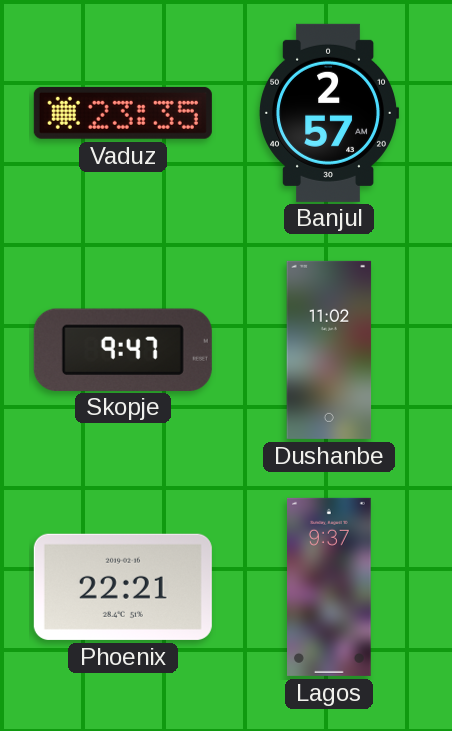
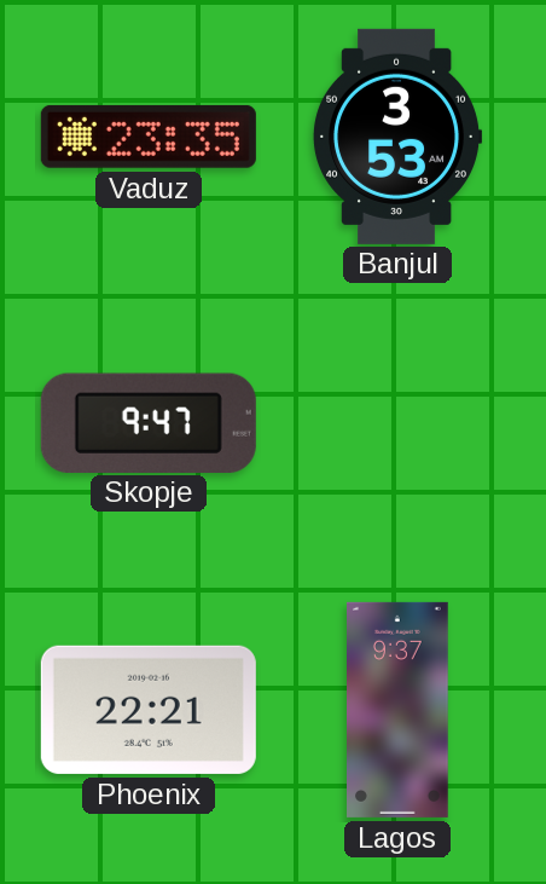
Banjul: 2:57 -> 3:53
Dushanbe: 11:02 -> none
